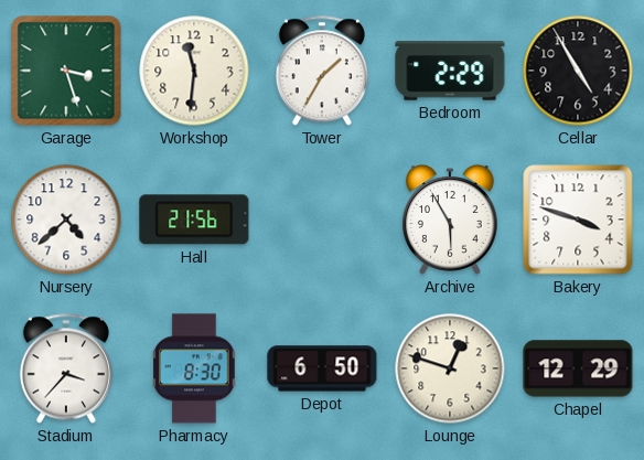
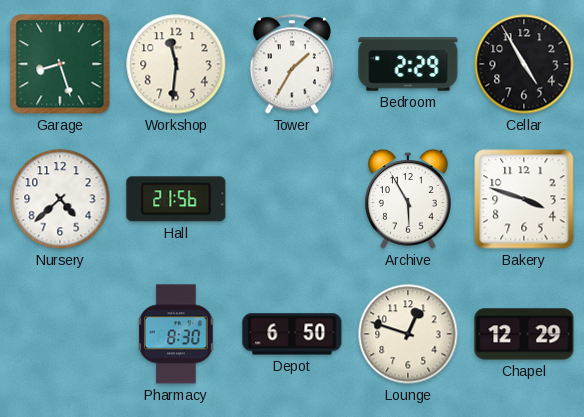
Garage: 3:27 -> 8:27
Stadium: 3:37 -> none
